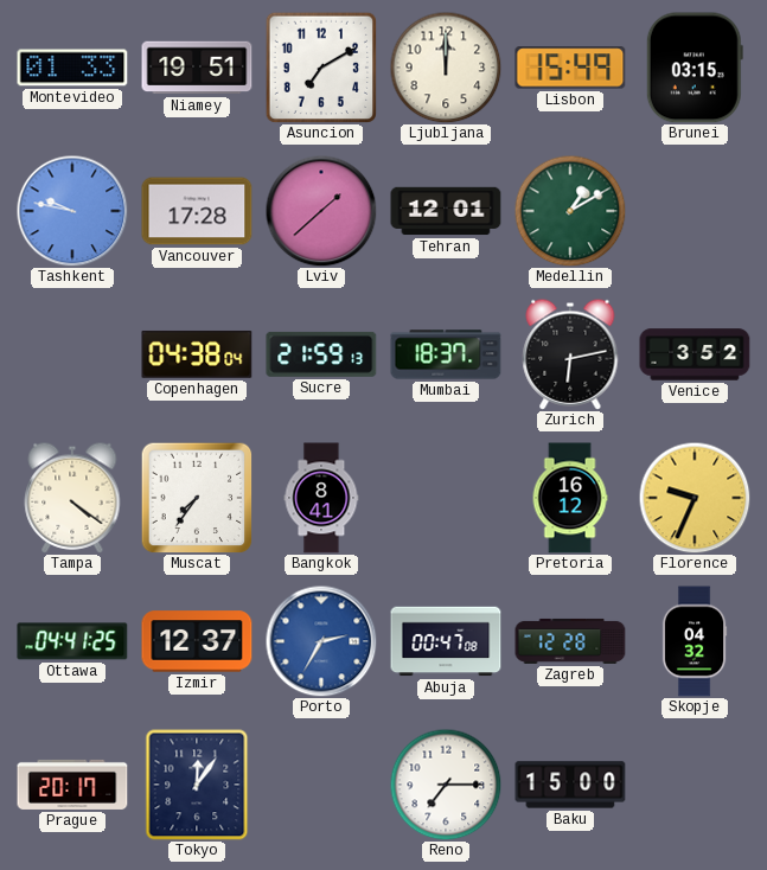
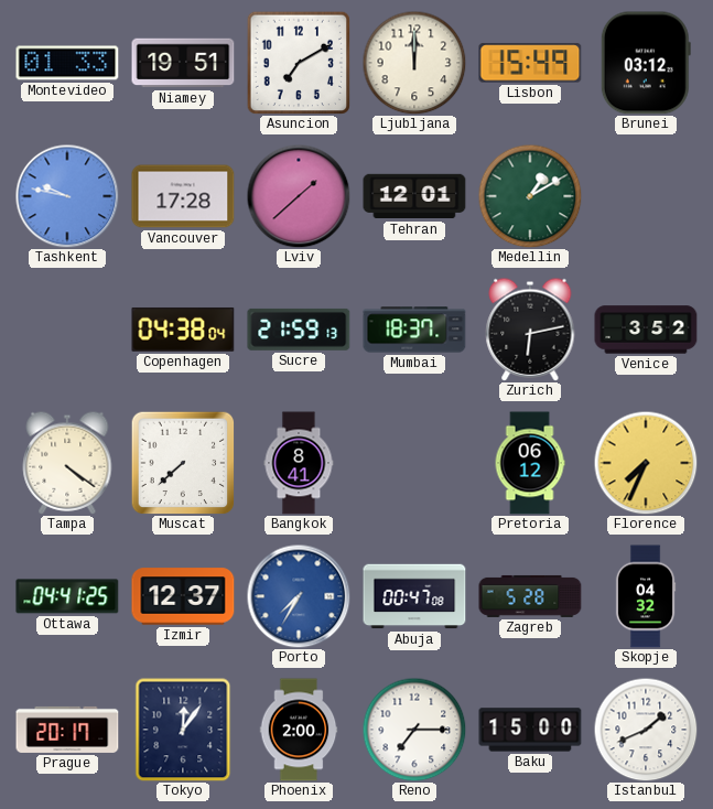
Brunei: 03:15 -> 03:12
Muscat: 7:36 -> 7:38
Pretoria: 16:12 -> 06:12
Florence: 9:34 -> 7:34
Porto: 2:35 -> 7:35
Zagreb: 12:28 -> 5:28
Phoenix: none -> 2:00
Istanbul: none -> 1:41
